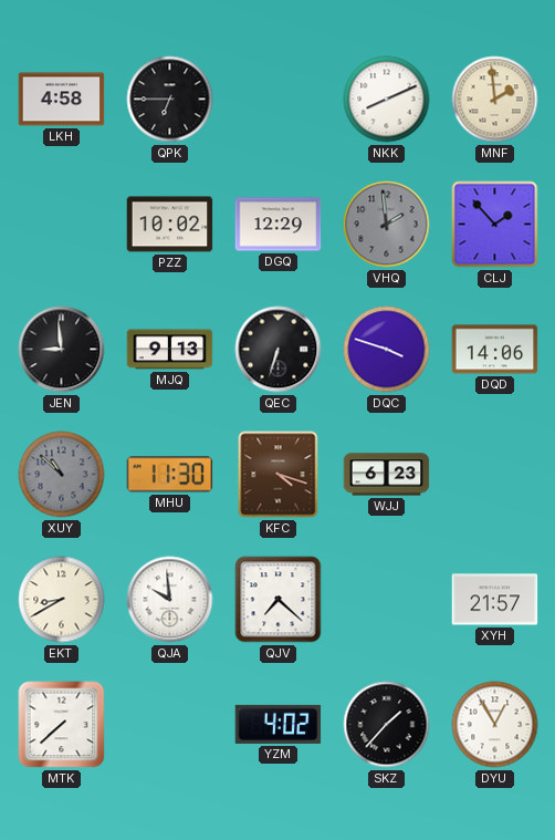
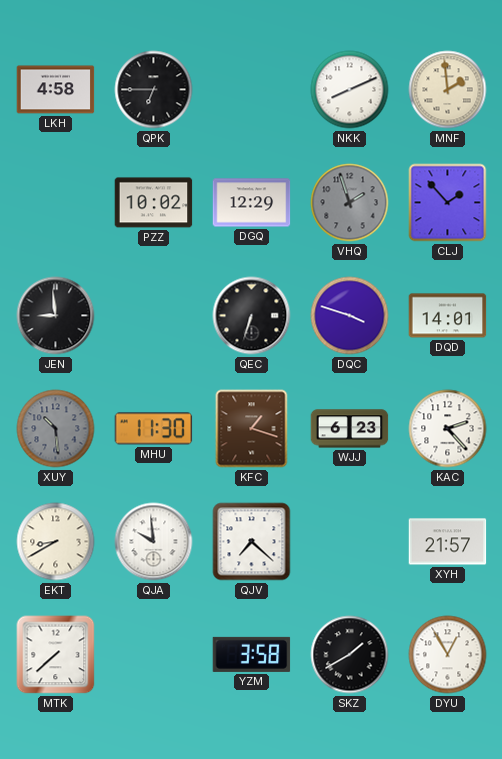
VHQ: 1:59 -> 1:57
MJQ: 9:13 -> none
DQD: 14:06 -> 14:01
XUY: 10:52 -> 10:29
KFC: 4:18 -> 1:18
KAC: none -> 2:23
YZM: 4:02 -> 3:58
SKZ: 1:37 -> 1:40
